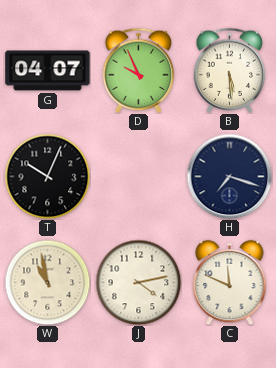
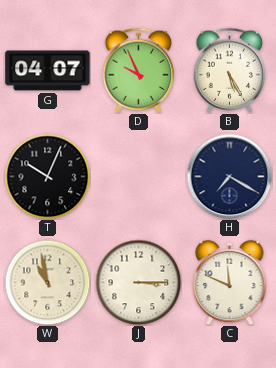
B: 5:29 -> 5:25
H: 7:18 -> 7:20
J: 4:13 -> 3:15
